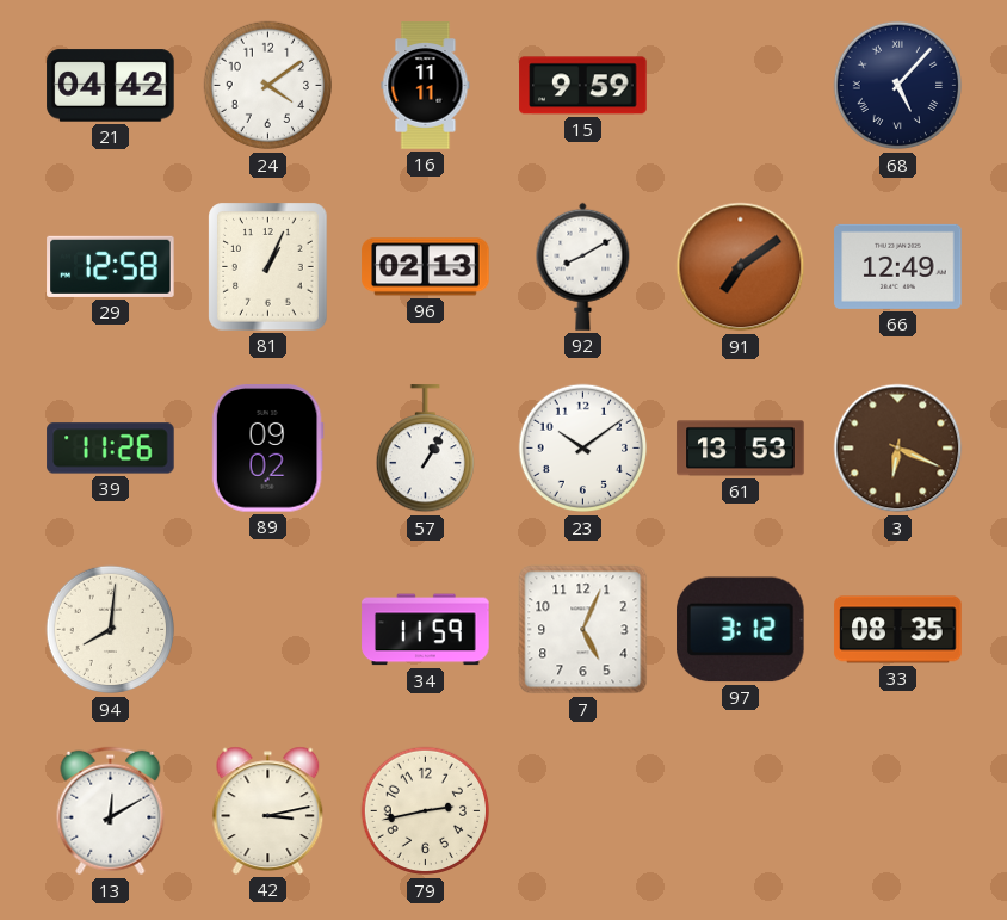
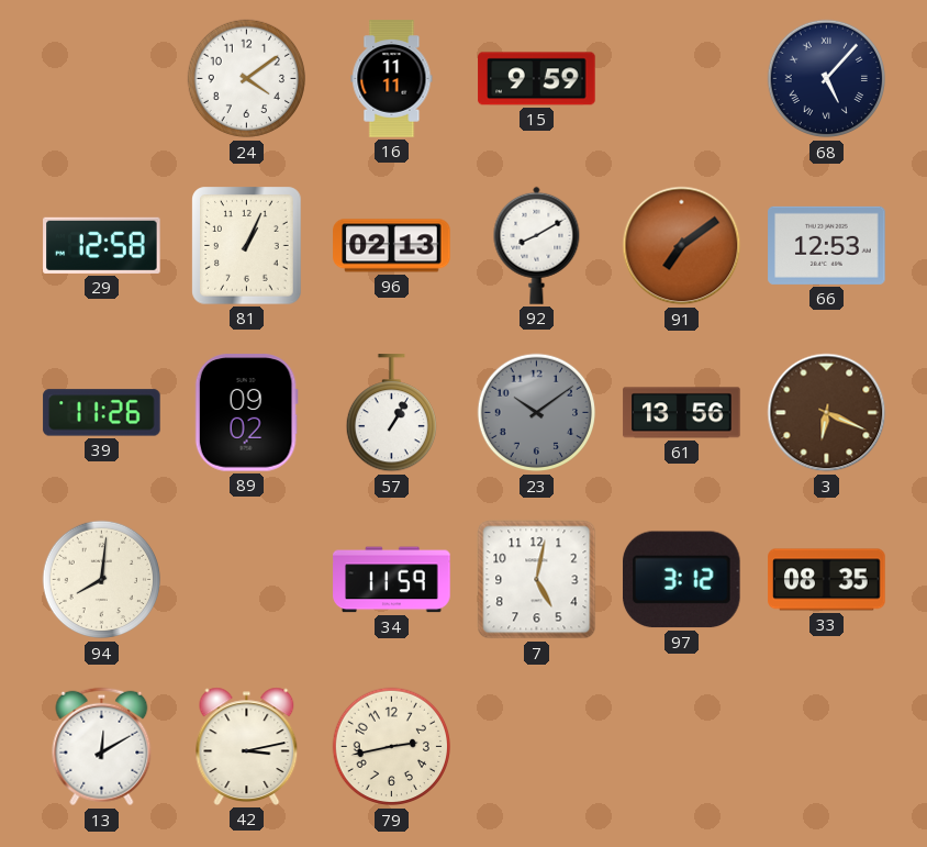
21: 04:42 -> none
66: 12:49 -> 12:53
23 dial: white -> grey
61: 13:53 -> 13:56
7: 5:04 -> 5:02
